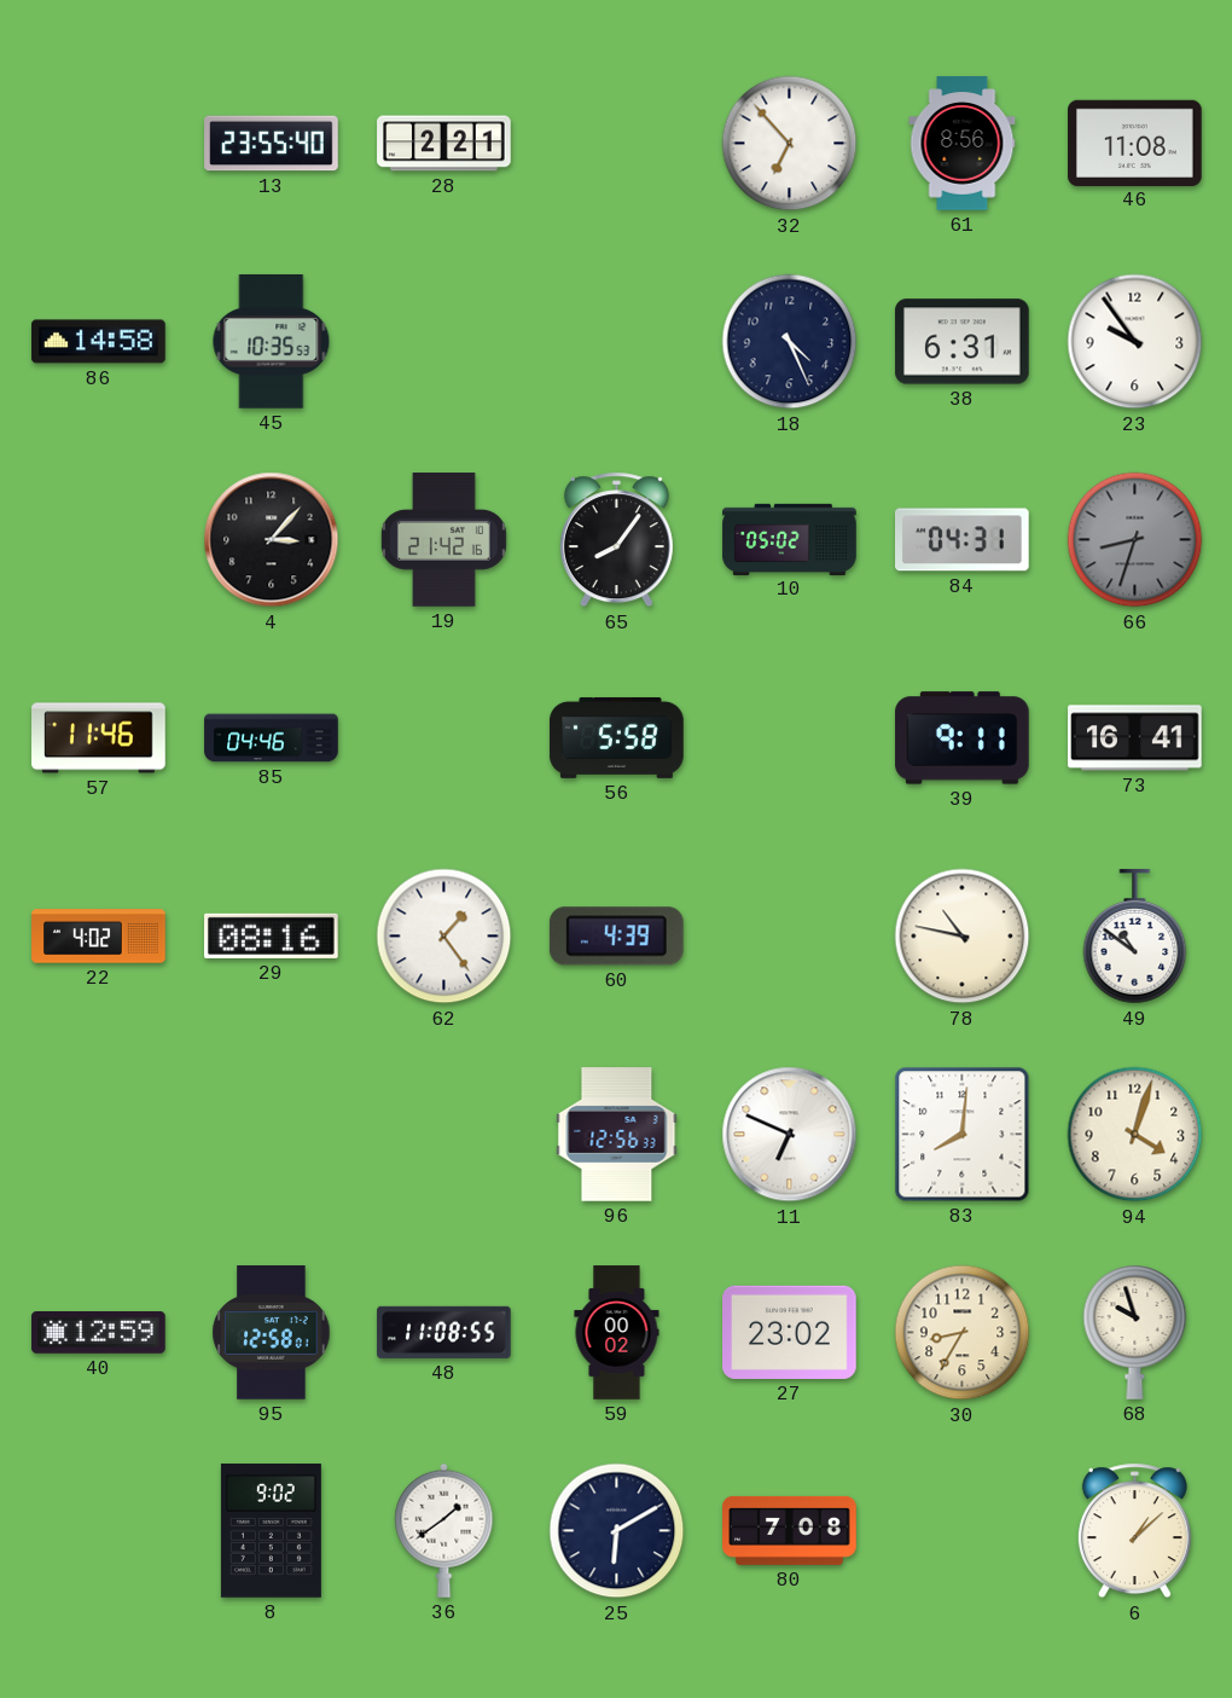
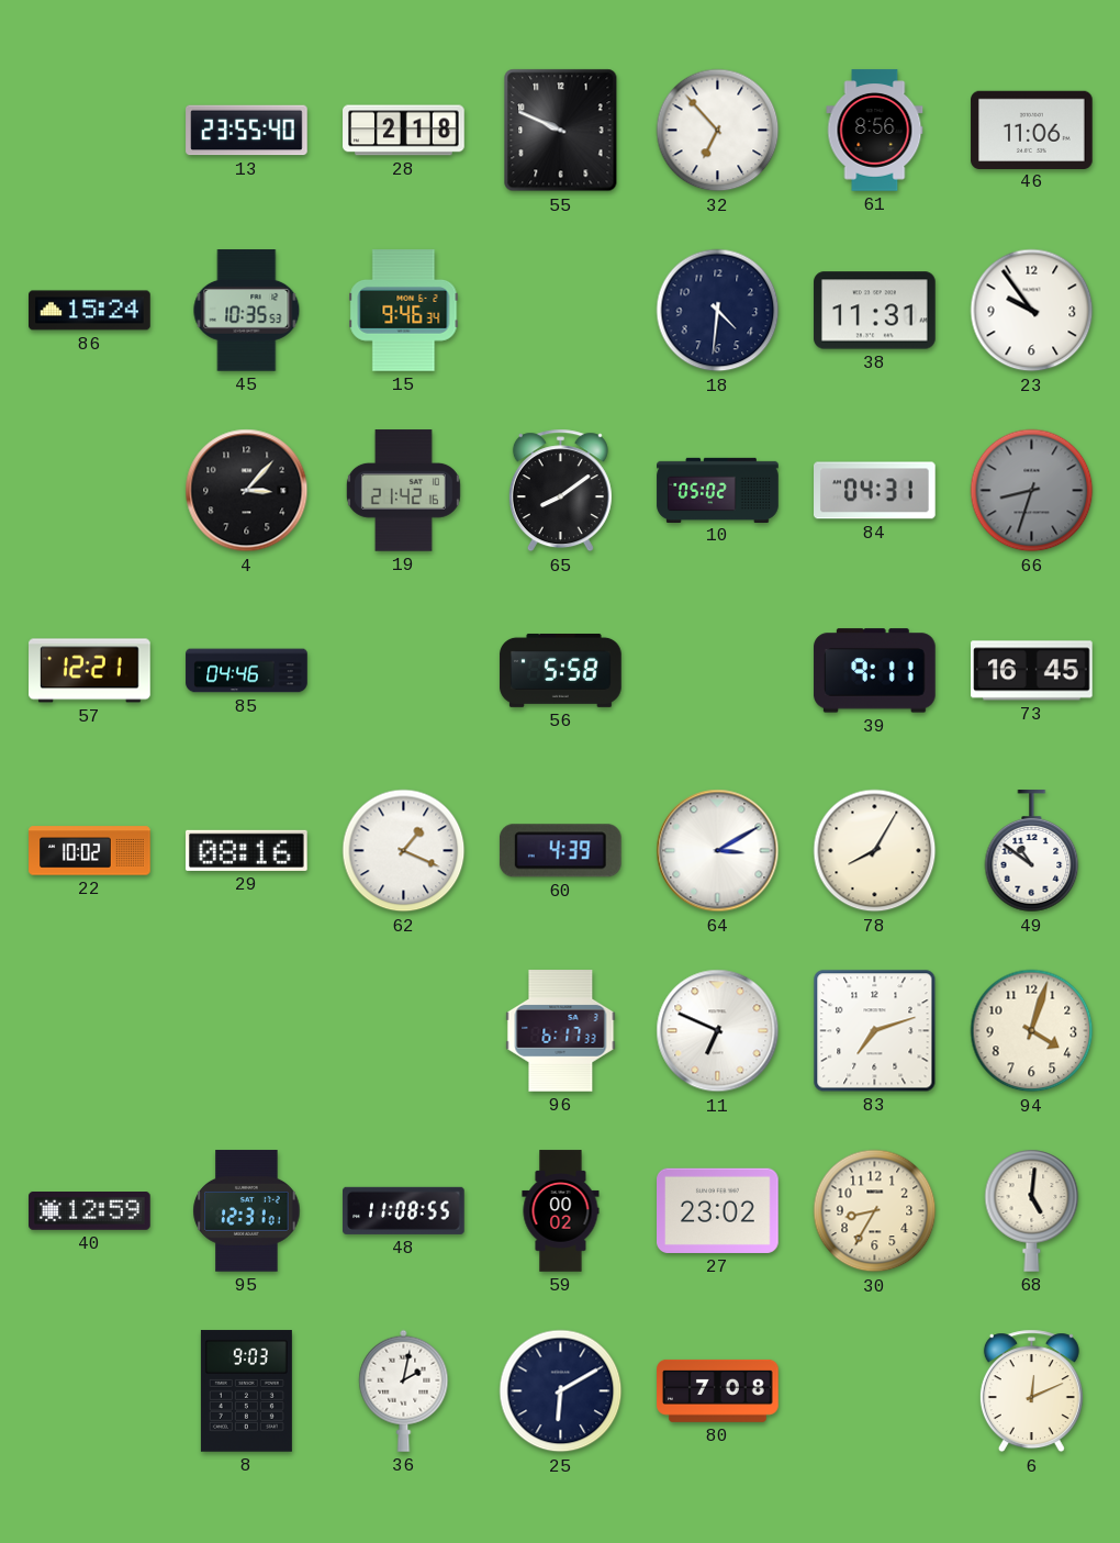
28: 2:21 -> 2:18
55: none -> 9:49
46: 11:08 -> 11:06
86: 14:58 -> 15:24
15: none -> 9:46
18: 4:26 -> 4:31
38: 6:31 -> 11:31
65: 8:06 -> 8:09
57: 11:46 -> 12:21
73: 16:41 -> 16:45
22: 4:02 -> 10:02
62: 1:24 -> 1:19
64: none -> 3:10
78: 10:47 -> 8:05
96: 12:56 -> 6:17
83: 8:01 -> 7:12
95: 12:58 -> 12:31
68: 9:57 -> 5:01
8: 9:02 -> 9:03
36: 1:39 -> 2:02
6: 1:08 -> 12:11
